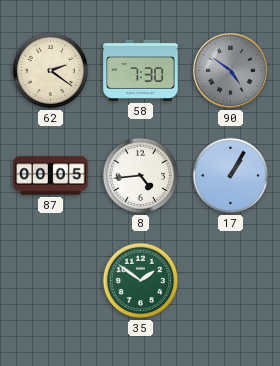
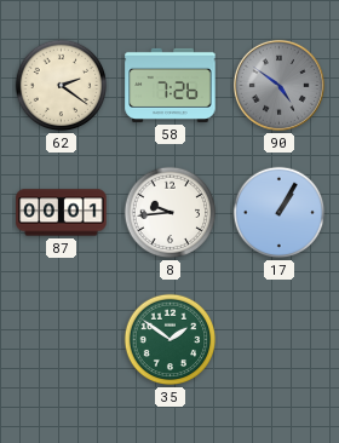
58: 7:30 -> 7:26
87: 00:05 -> 00:01
8: 4:44 -> 9:44
